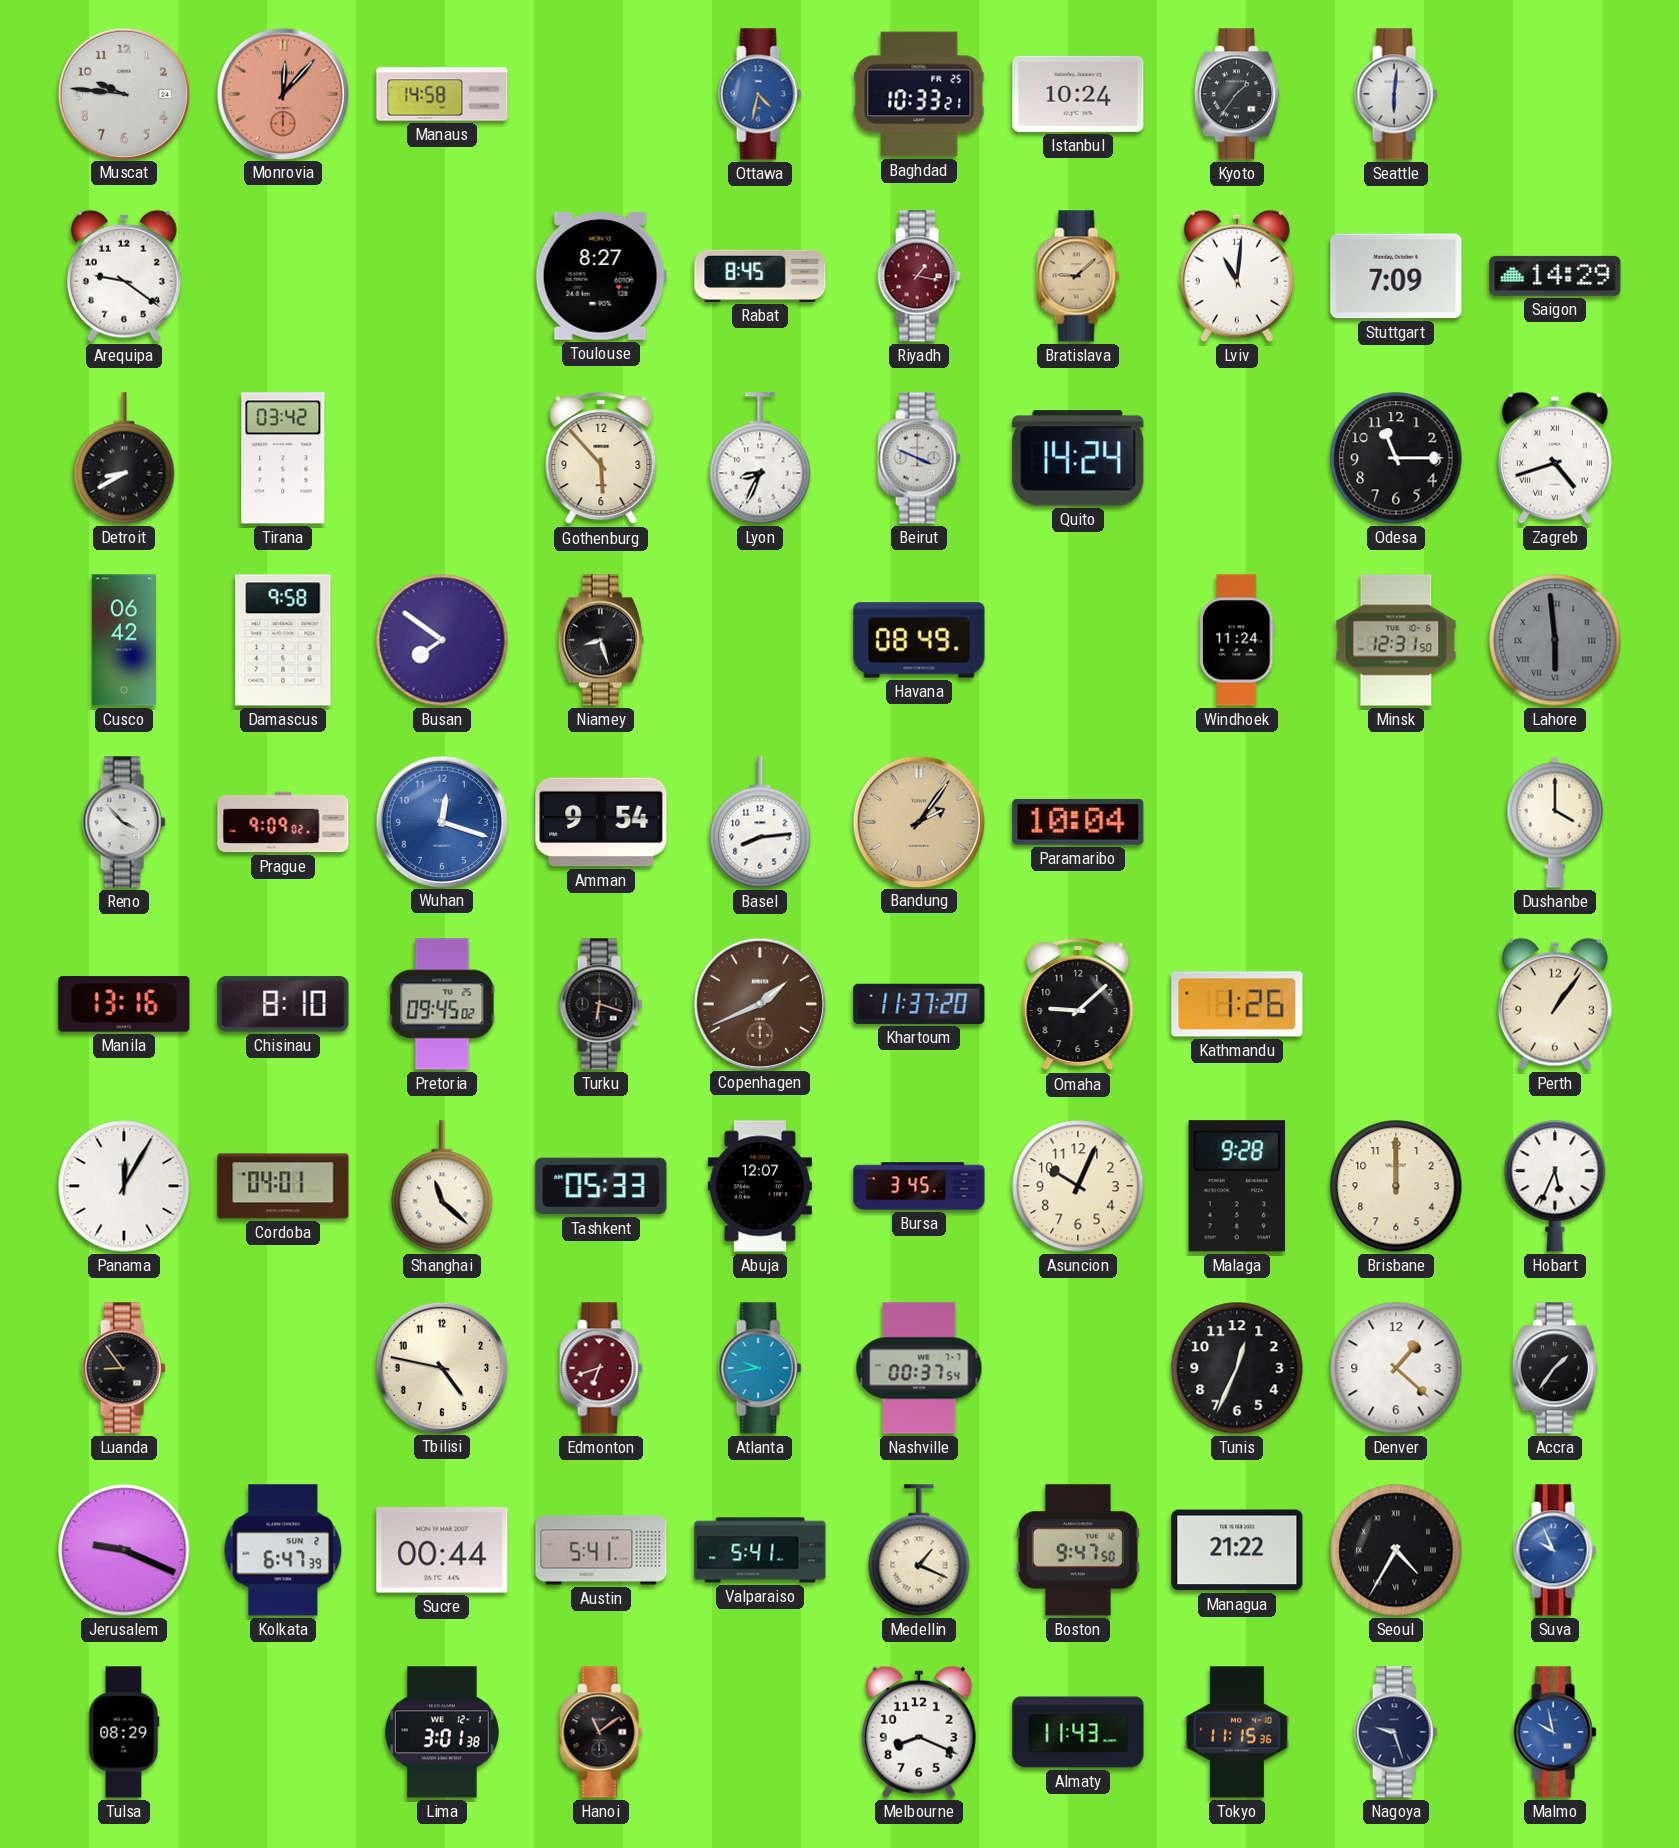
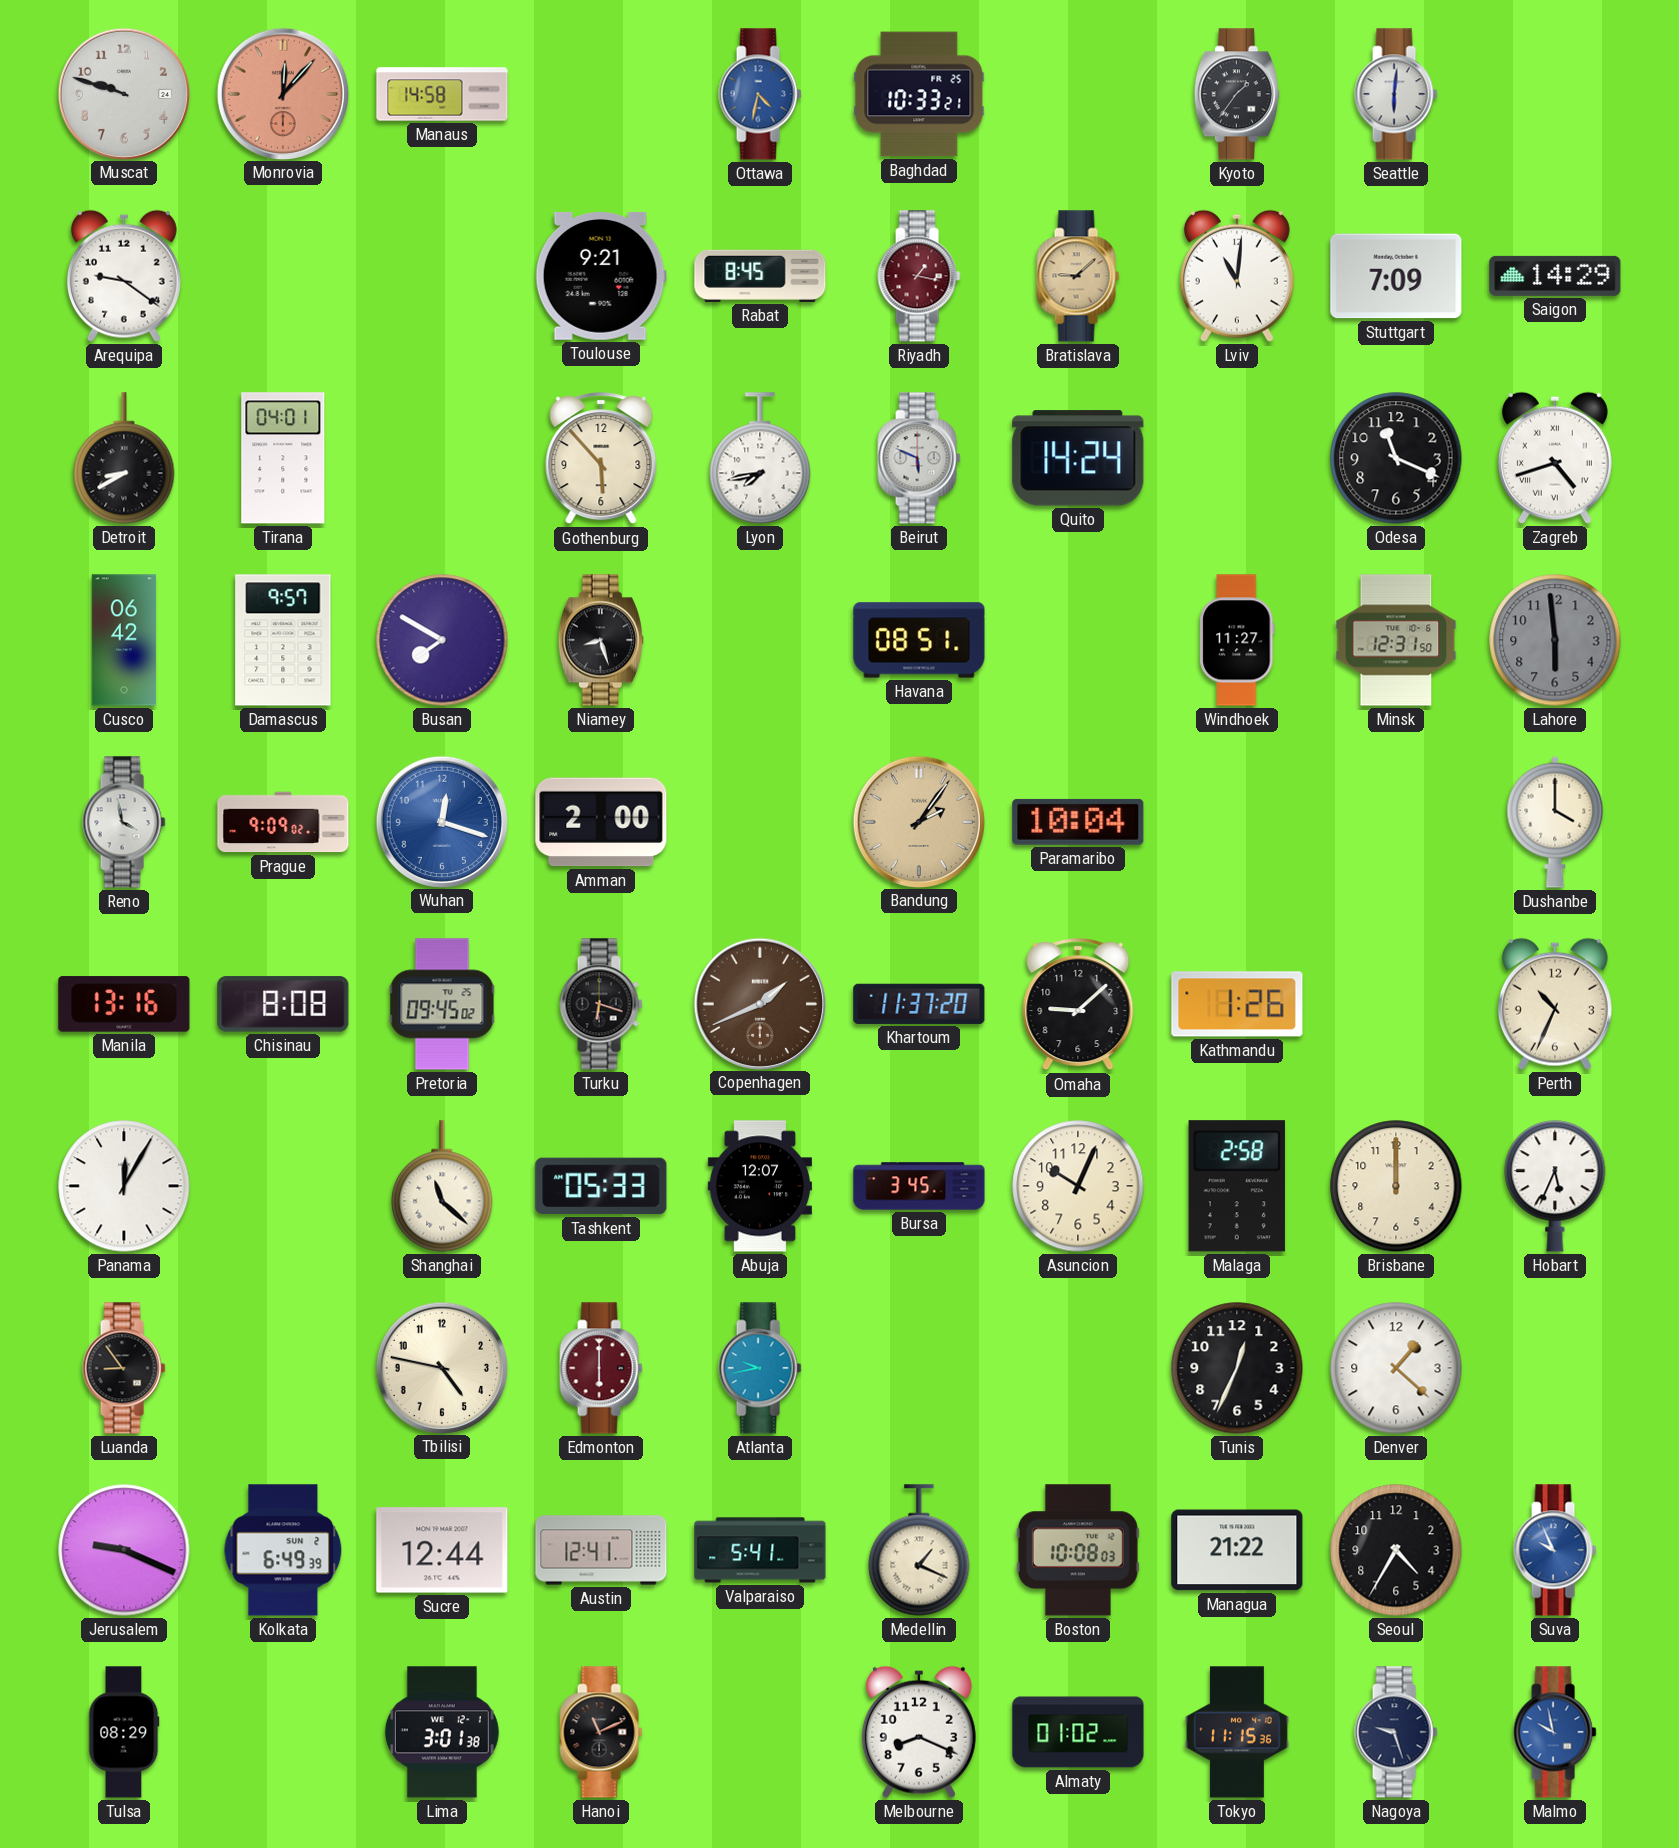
Muscat: 9:46 -> 9:48
Istanbul: 10:24 -> none
Toulouse: 8:27 -> 9:21
Tirana: 03:42 -> 04:01
Lyon: 8:34 -> 7:43
Beirut: 3:49 -> 5:49
Odesa: 11:15 -> 11:19
Damascus: 9:58 -> 9:57
Busan: 7:51 -> 7:50
Havana: 08:49 -> 08:51
Windhoek: 11:24 -> 11:27
Lahore numerals: Roman -> Arabic
Reno: 3:53 -> 3:58
Amman: 9:54 -> 2:00
Basel: 8:14 -> none
Chisinau: 8:10 -> 8:08
Perth: 1:06 -> 10:34
Cordoba: 04:01 -> none
Malaga: 9:28 -> 2:58
Edmonton: 6:42 -> 6:00
Nashville: 00:37 -> none
Accra: 1:36 -> none
Kolkata: 6:47 -> 6:49
Sucre: 00:44 -> 12:44
Austin: 5:41 -> 12:41
Boston: 9:47 -> 10:08
Seoul numerals: Roman -> Arabic
Hanoi: 11:09 -> 11:11
Almaty: 11:43 -> 01:02
